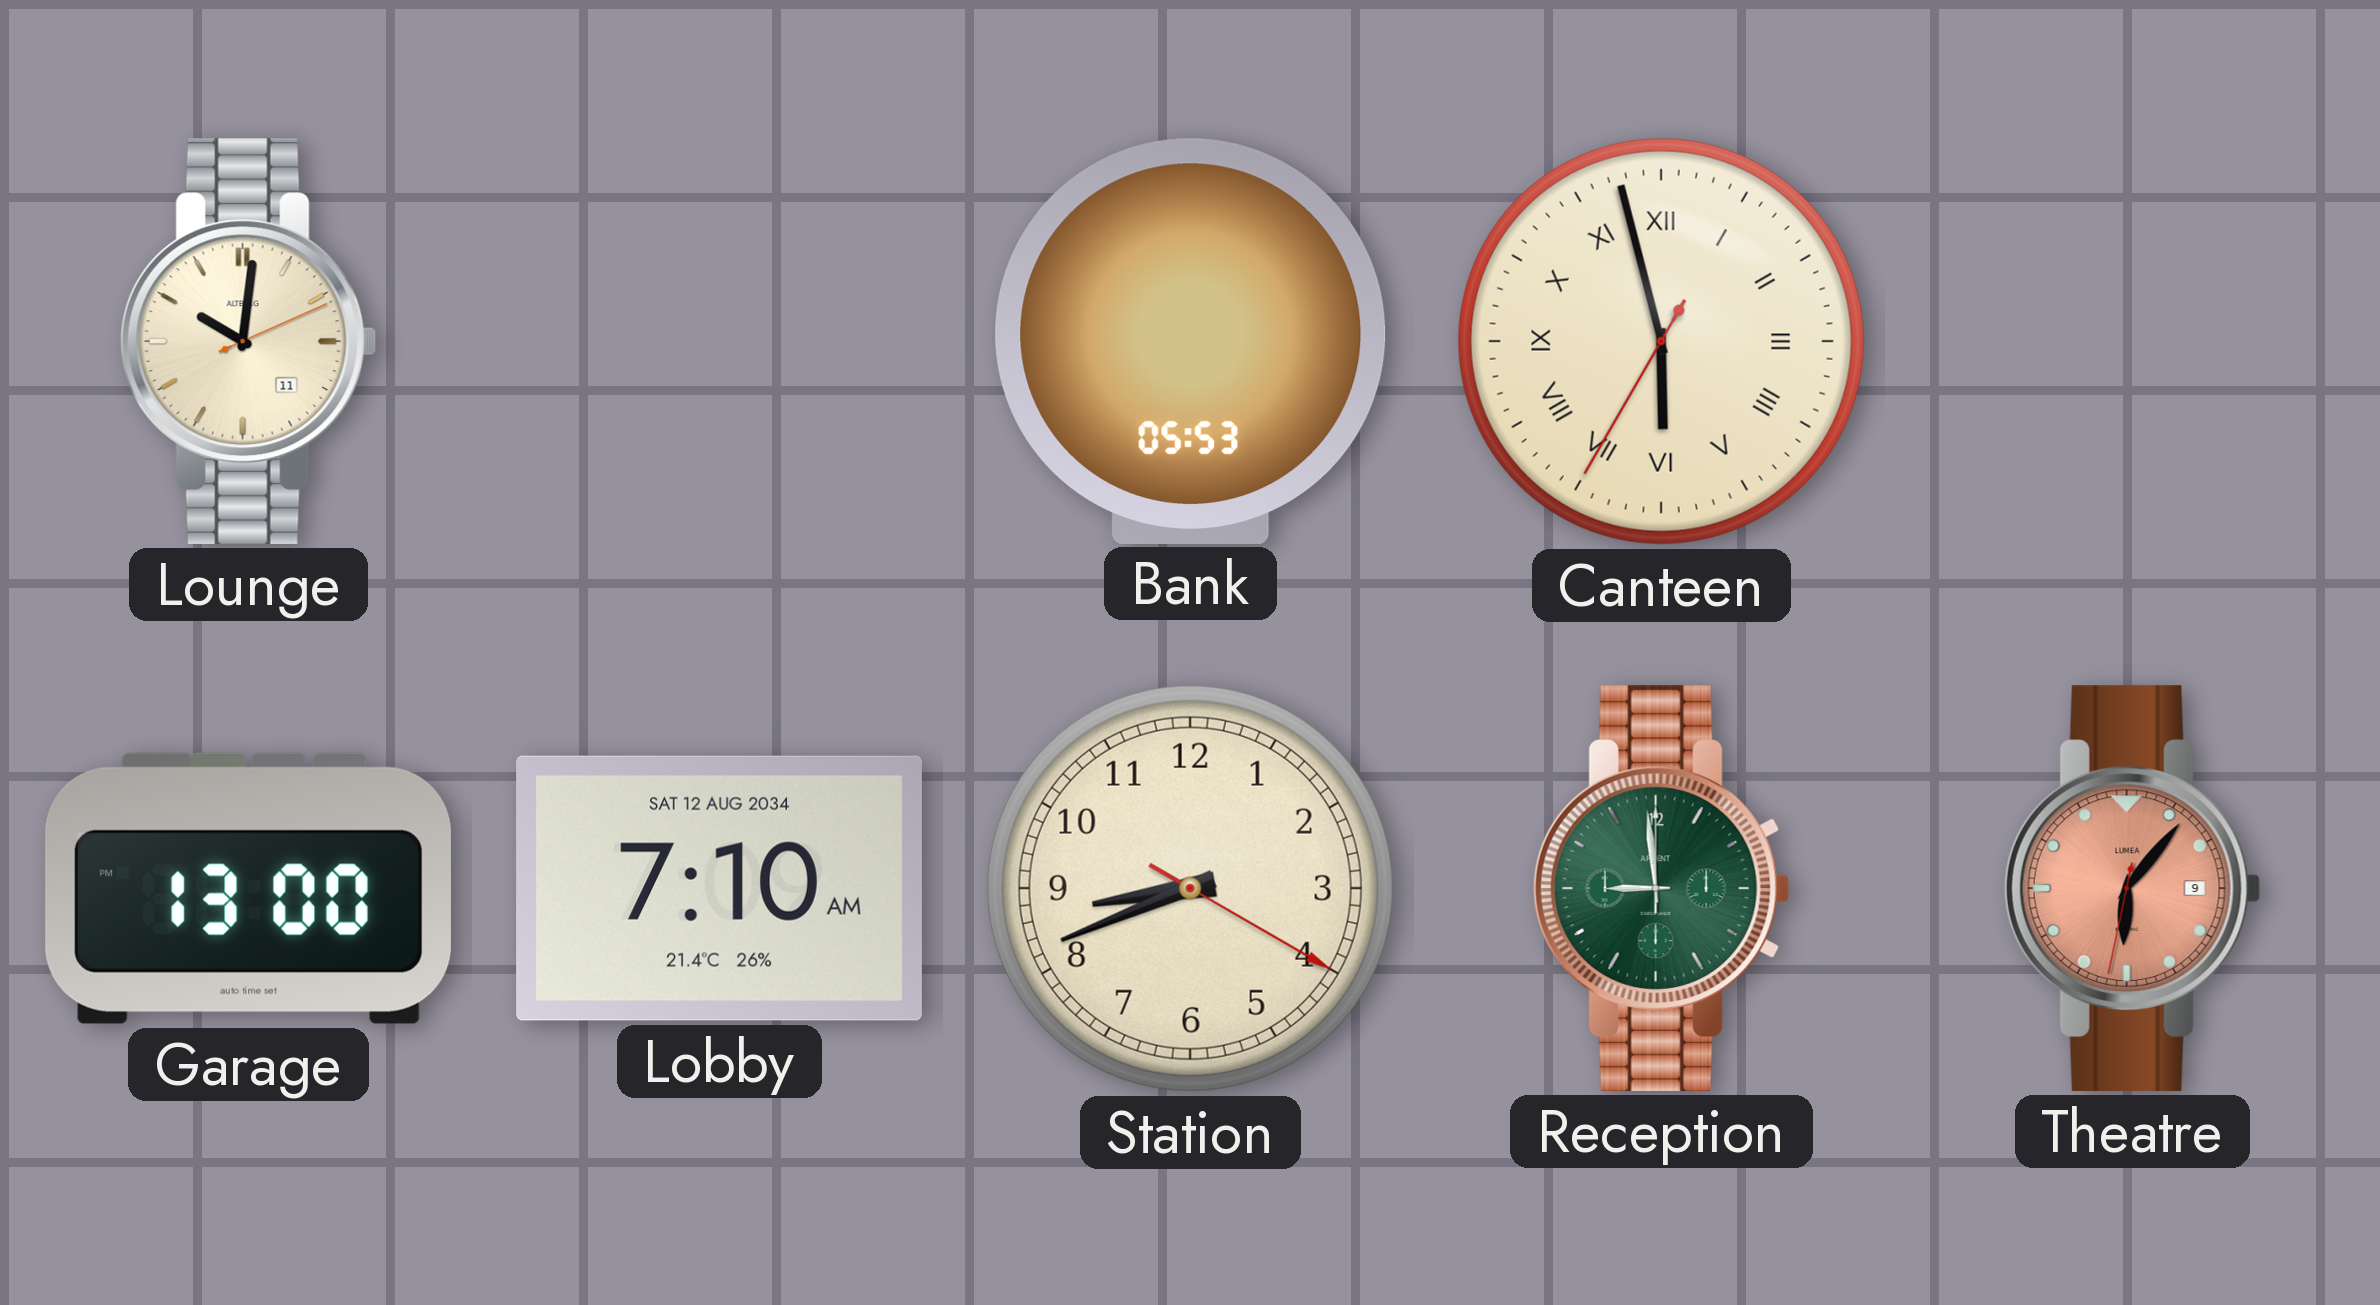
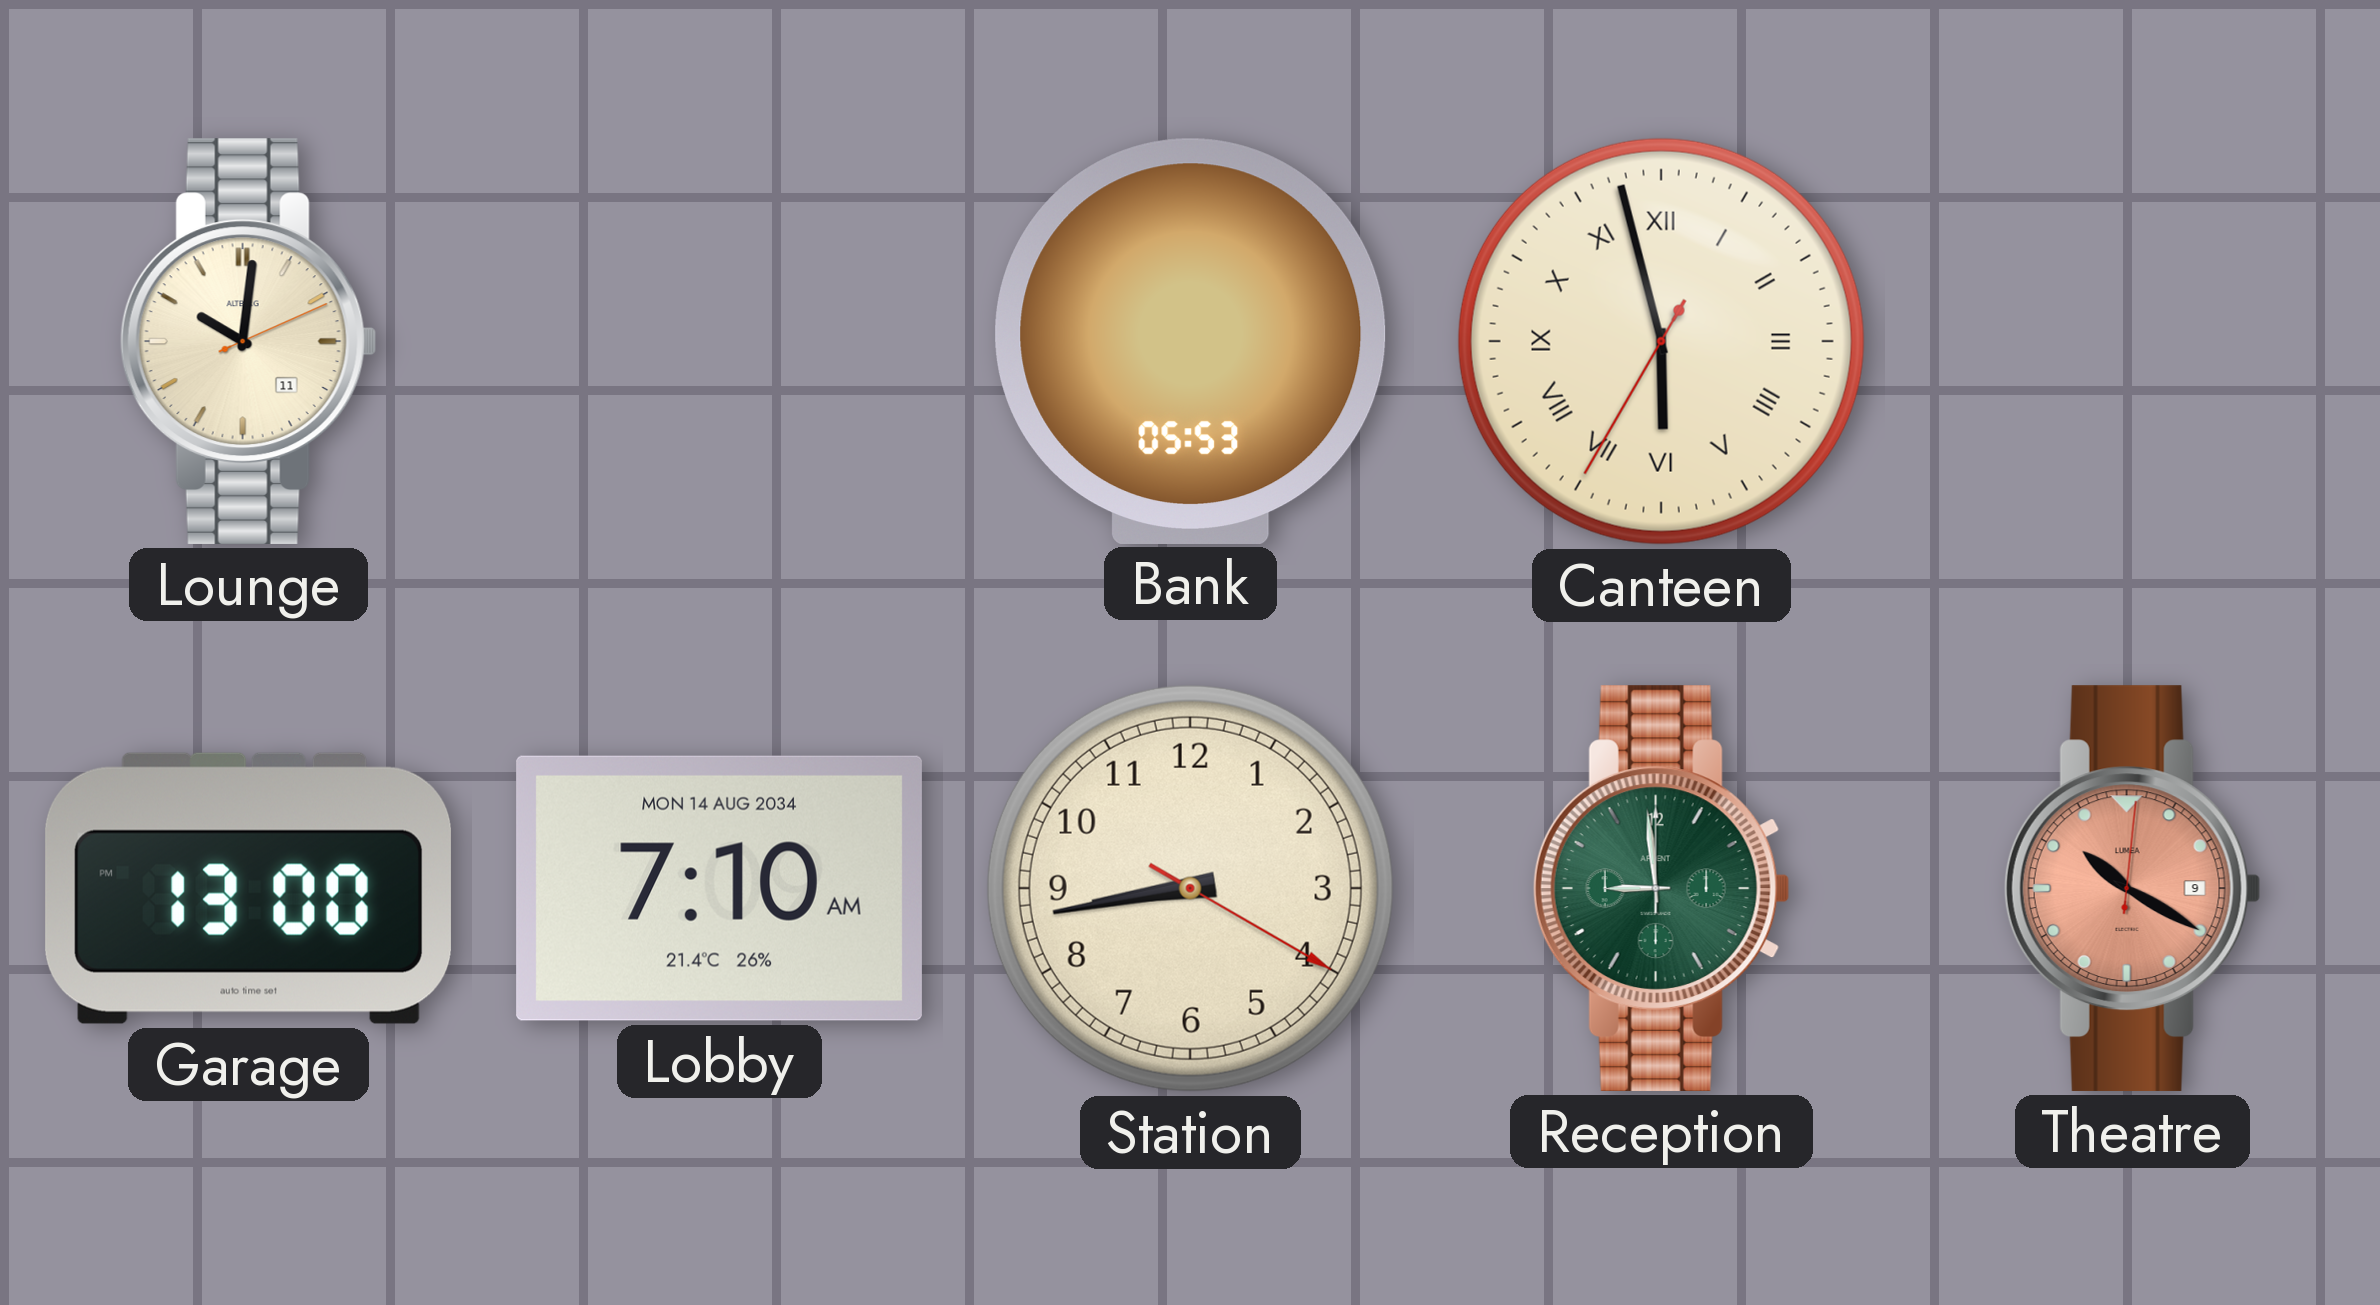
Lobby date: SAT 12 AUG 2034 -> MON 14 AUG 2034
Station: 8:41 -> 8:43
Theatre: 6:06 -> 10:20
